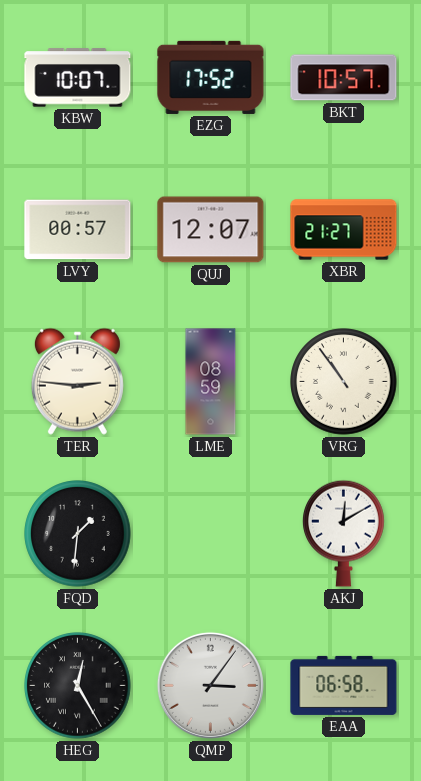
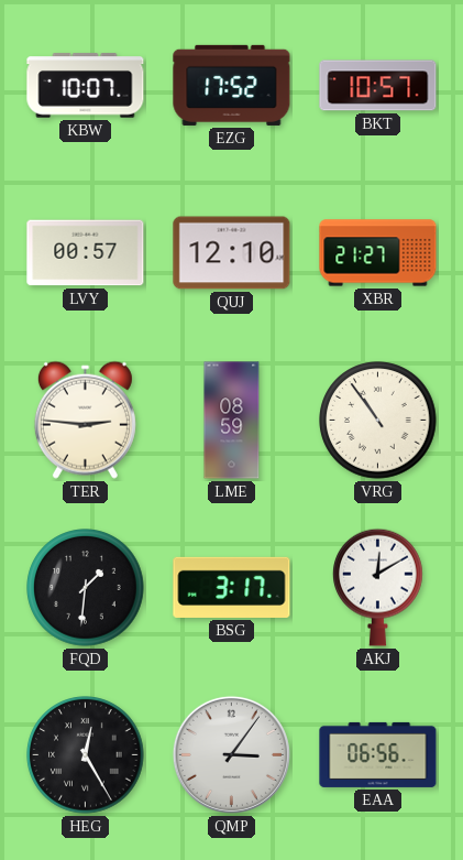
QUJ: 12:07 -> 12:10
BSG: none -> 3:17
EAA: 06:58 -> 06:56
